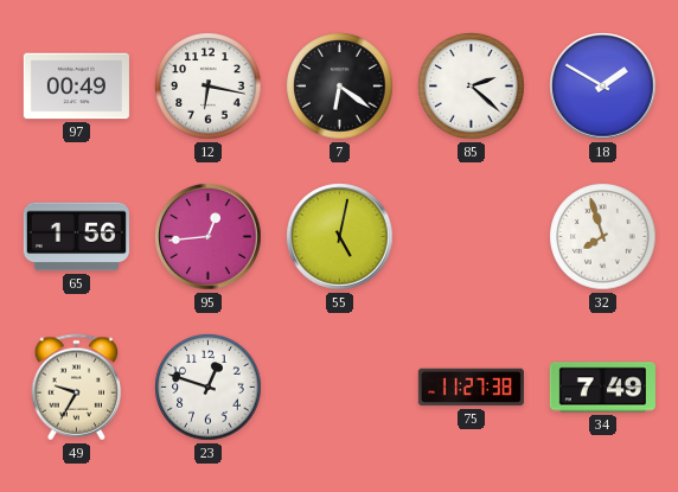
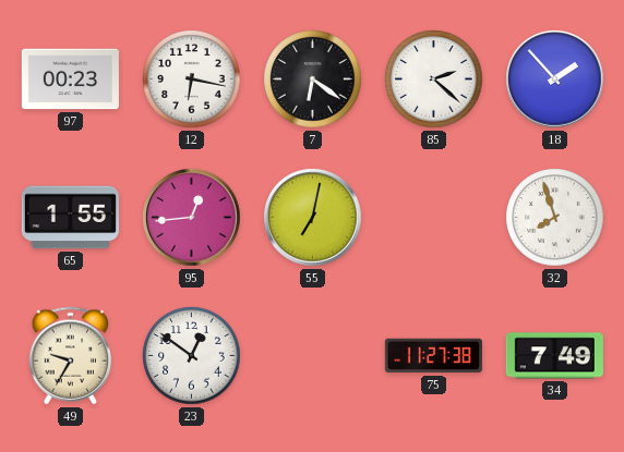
97: 00:49 -> 00:23
18: 1:50 -> 1:53
65: 1:56 -> 1:55
55: 5:02 -> 7:02
23: 12:48 -> 12:51
